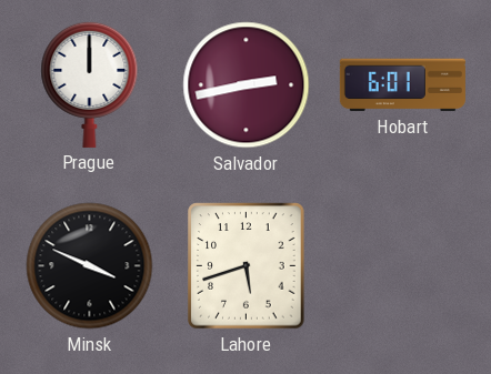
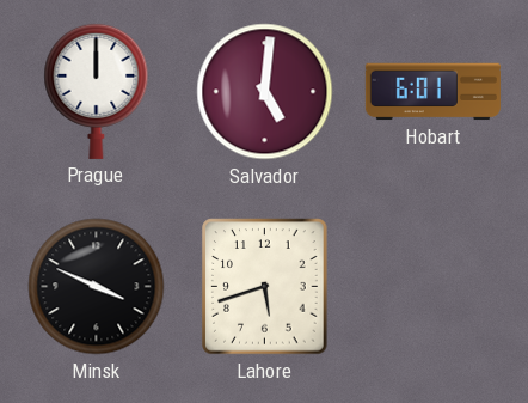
Salvador: 2:43 -> 5:01
